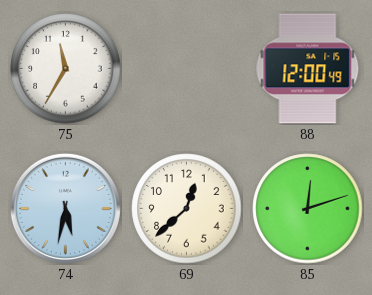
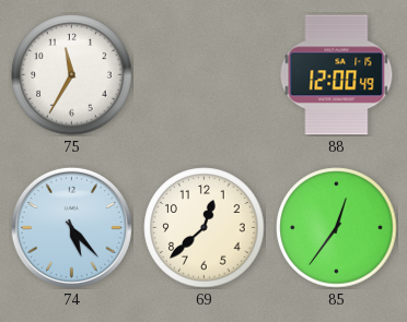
74: 5:32 -> 5:23
85: 12:12 -> 12:36
